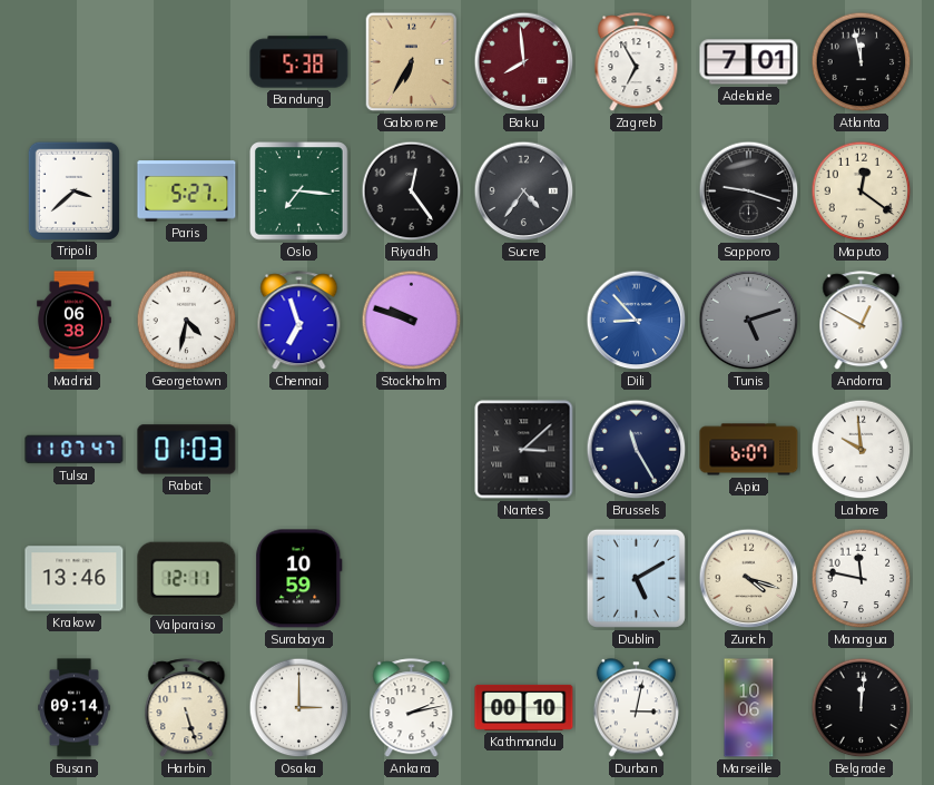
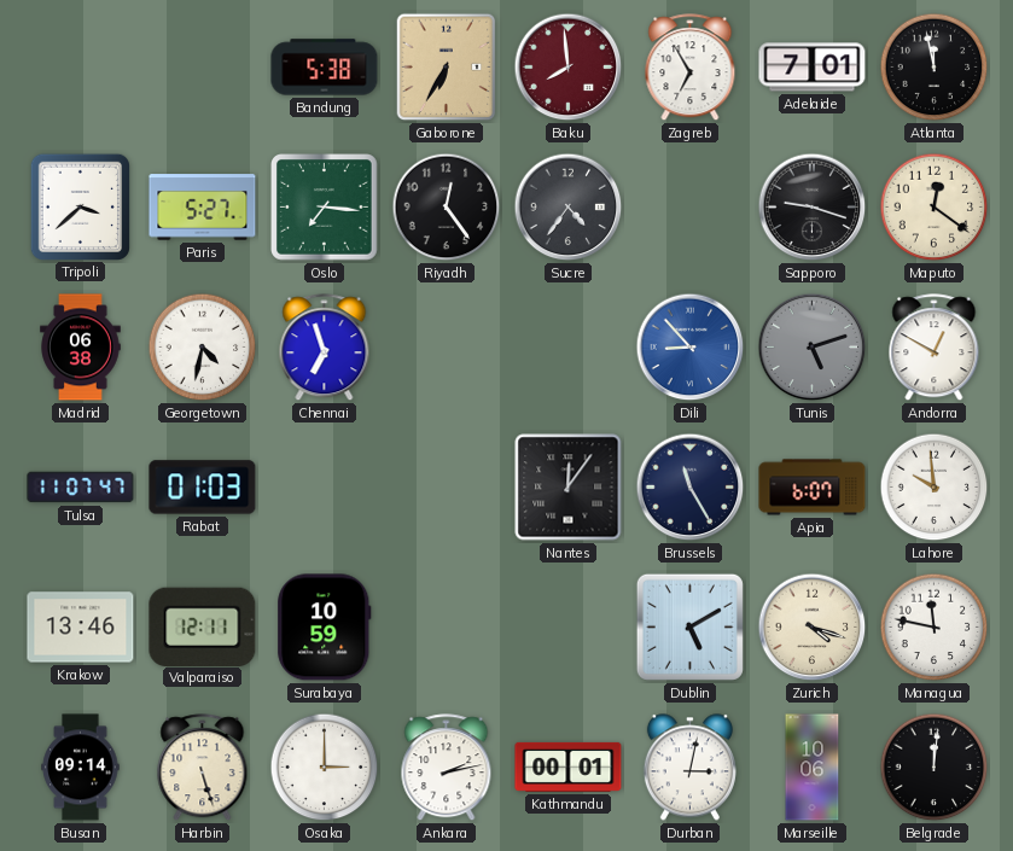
Stockholm: 9:48 -> none
Nantes: 3:08 -> 12:06
Kathmandu: 00:10 -> 00:01
